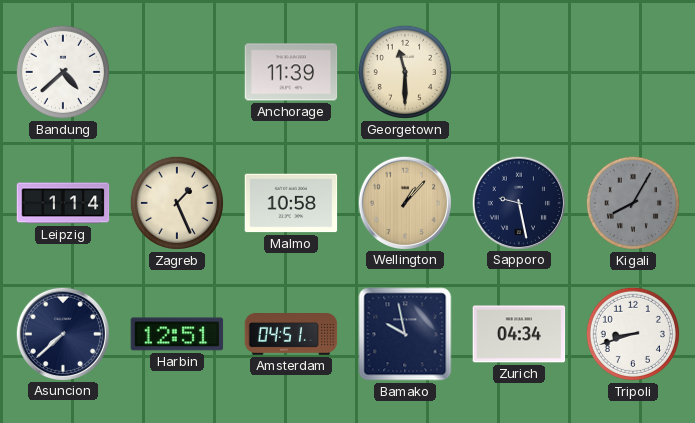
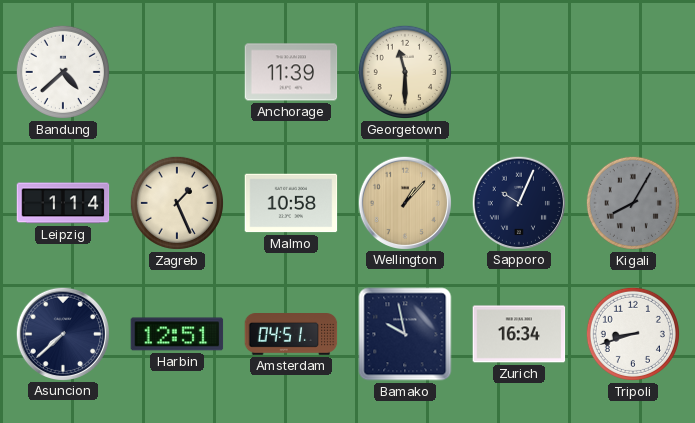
Sapporo: 9:28 -> 10:04
Zurich: 04:34 -> 16:34
